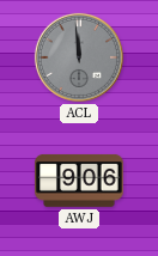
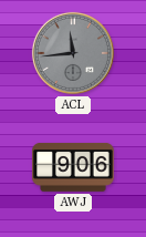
ACL: 11:59 -> 11:44
